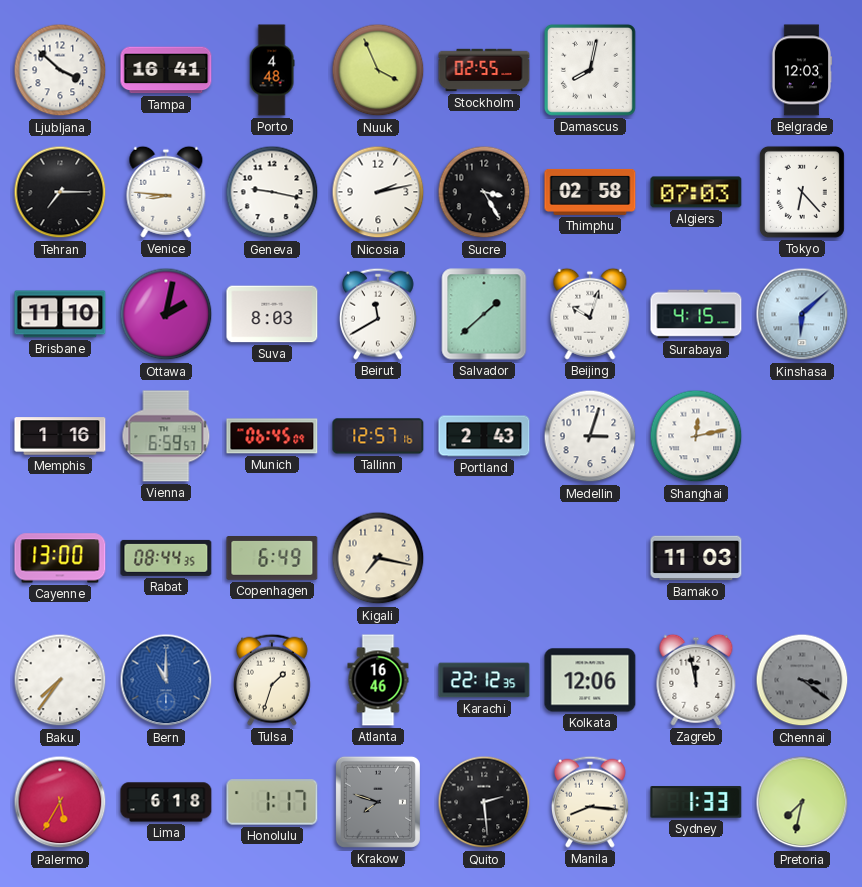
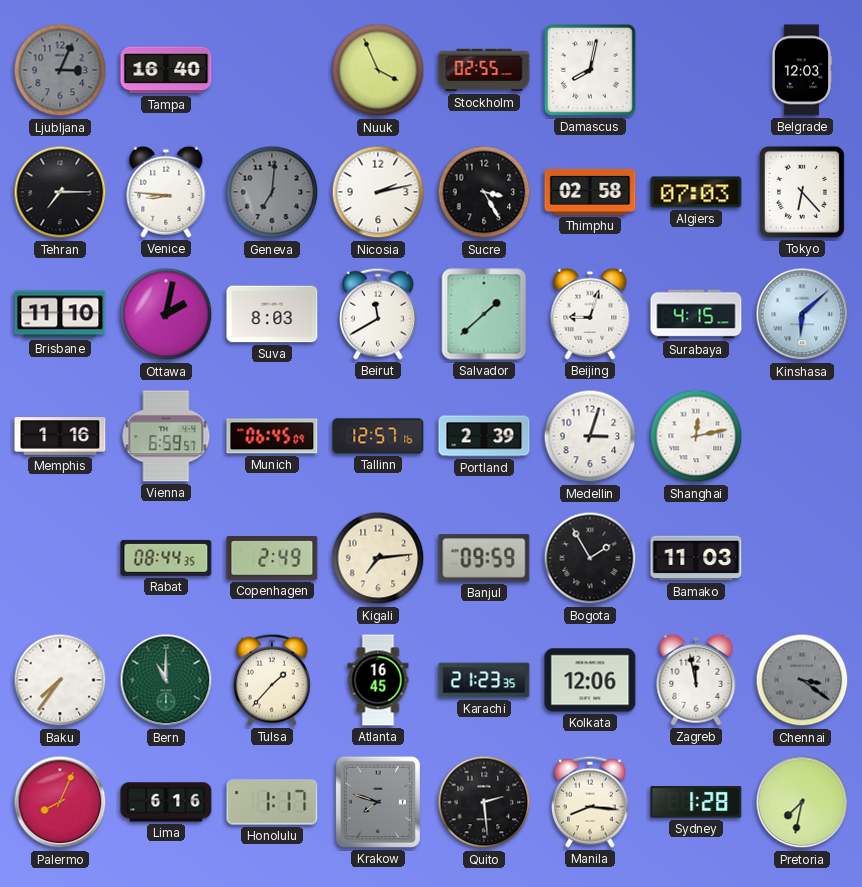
Ljubljana: 3:52 -> 3:04
Ljubljana dial: white -> grey
Tampa: 16:41 -> 16:40
Porto: 4:48 -> none
Geneva: 9:17 -> 7:01
Geneva dial: white -> grey
Beijing: 10:03 -> 9:03
Portland: 2:43 -> 2:39
Cayenne: 13:00 -> none
Copenhagen: 6:49 -> 2:49
Kigali: 7:17 -> 7:14
Banjul: none -> 09:59
Bogota: none -> 1:55
Bern dial: blue -> green
Tulsa: 1:33 -> 1:37
Atlanta: 16:46 -> 16:45
Karachi: 22:12 -> 21:23
Palermo: 5:35 -> 8:04
Lima: 6:18 -> 6:16
Sydney: 1:33 -> 1:28
